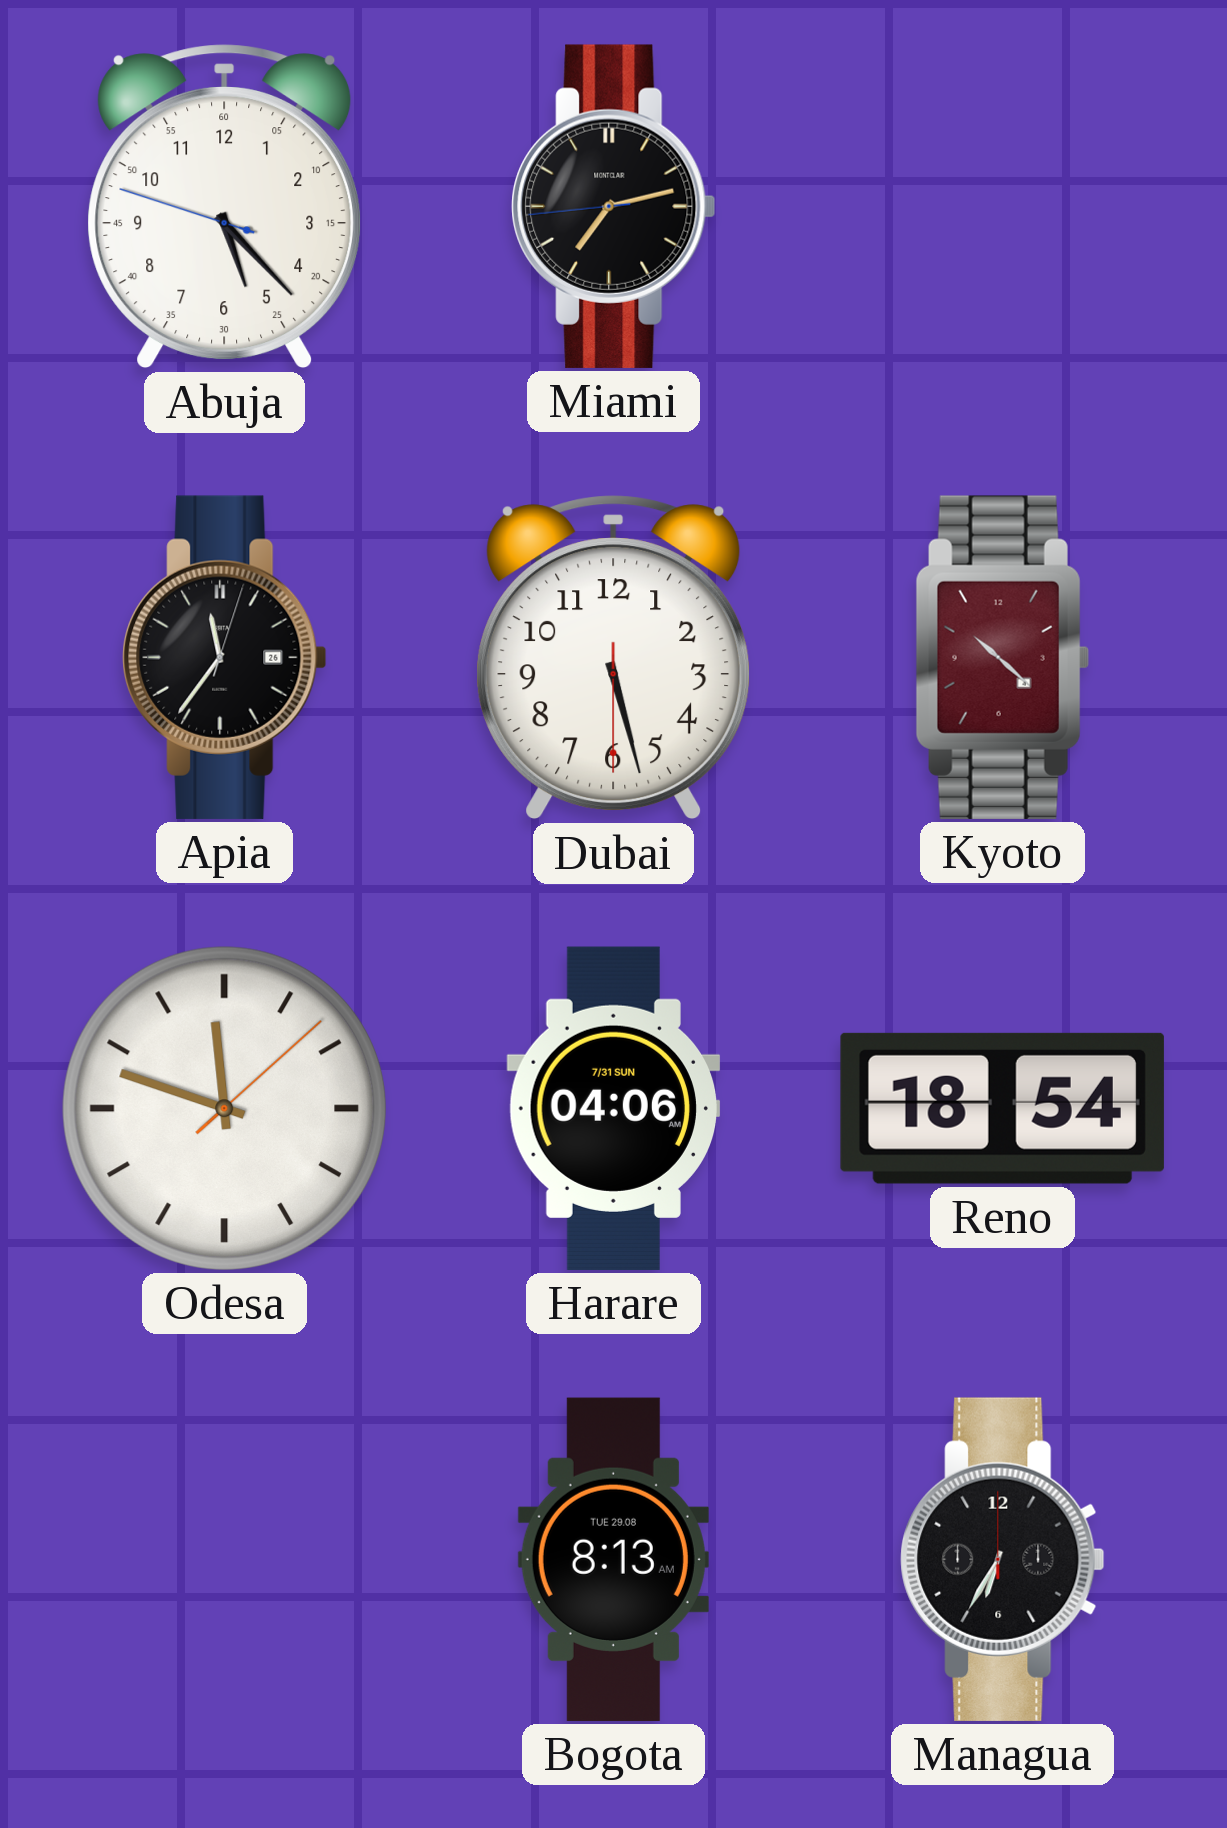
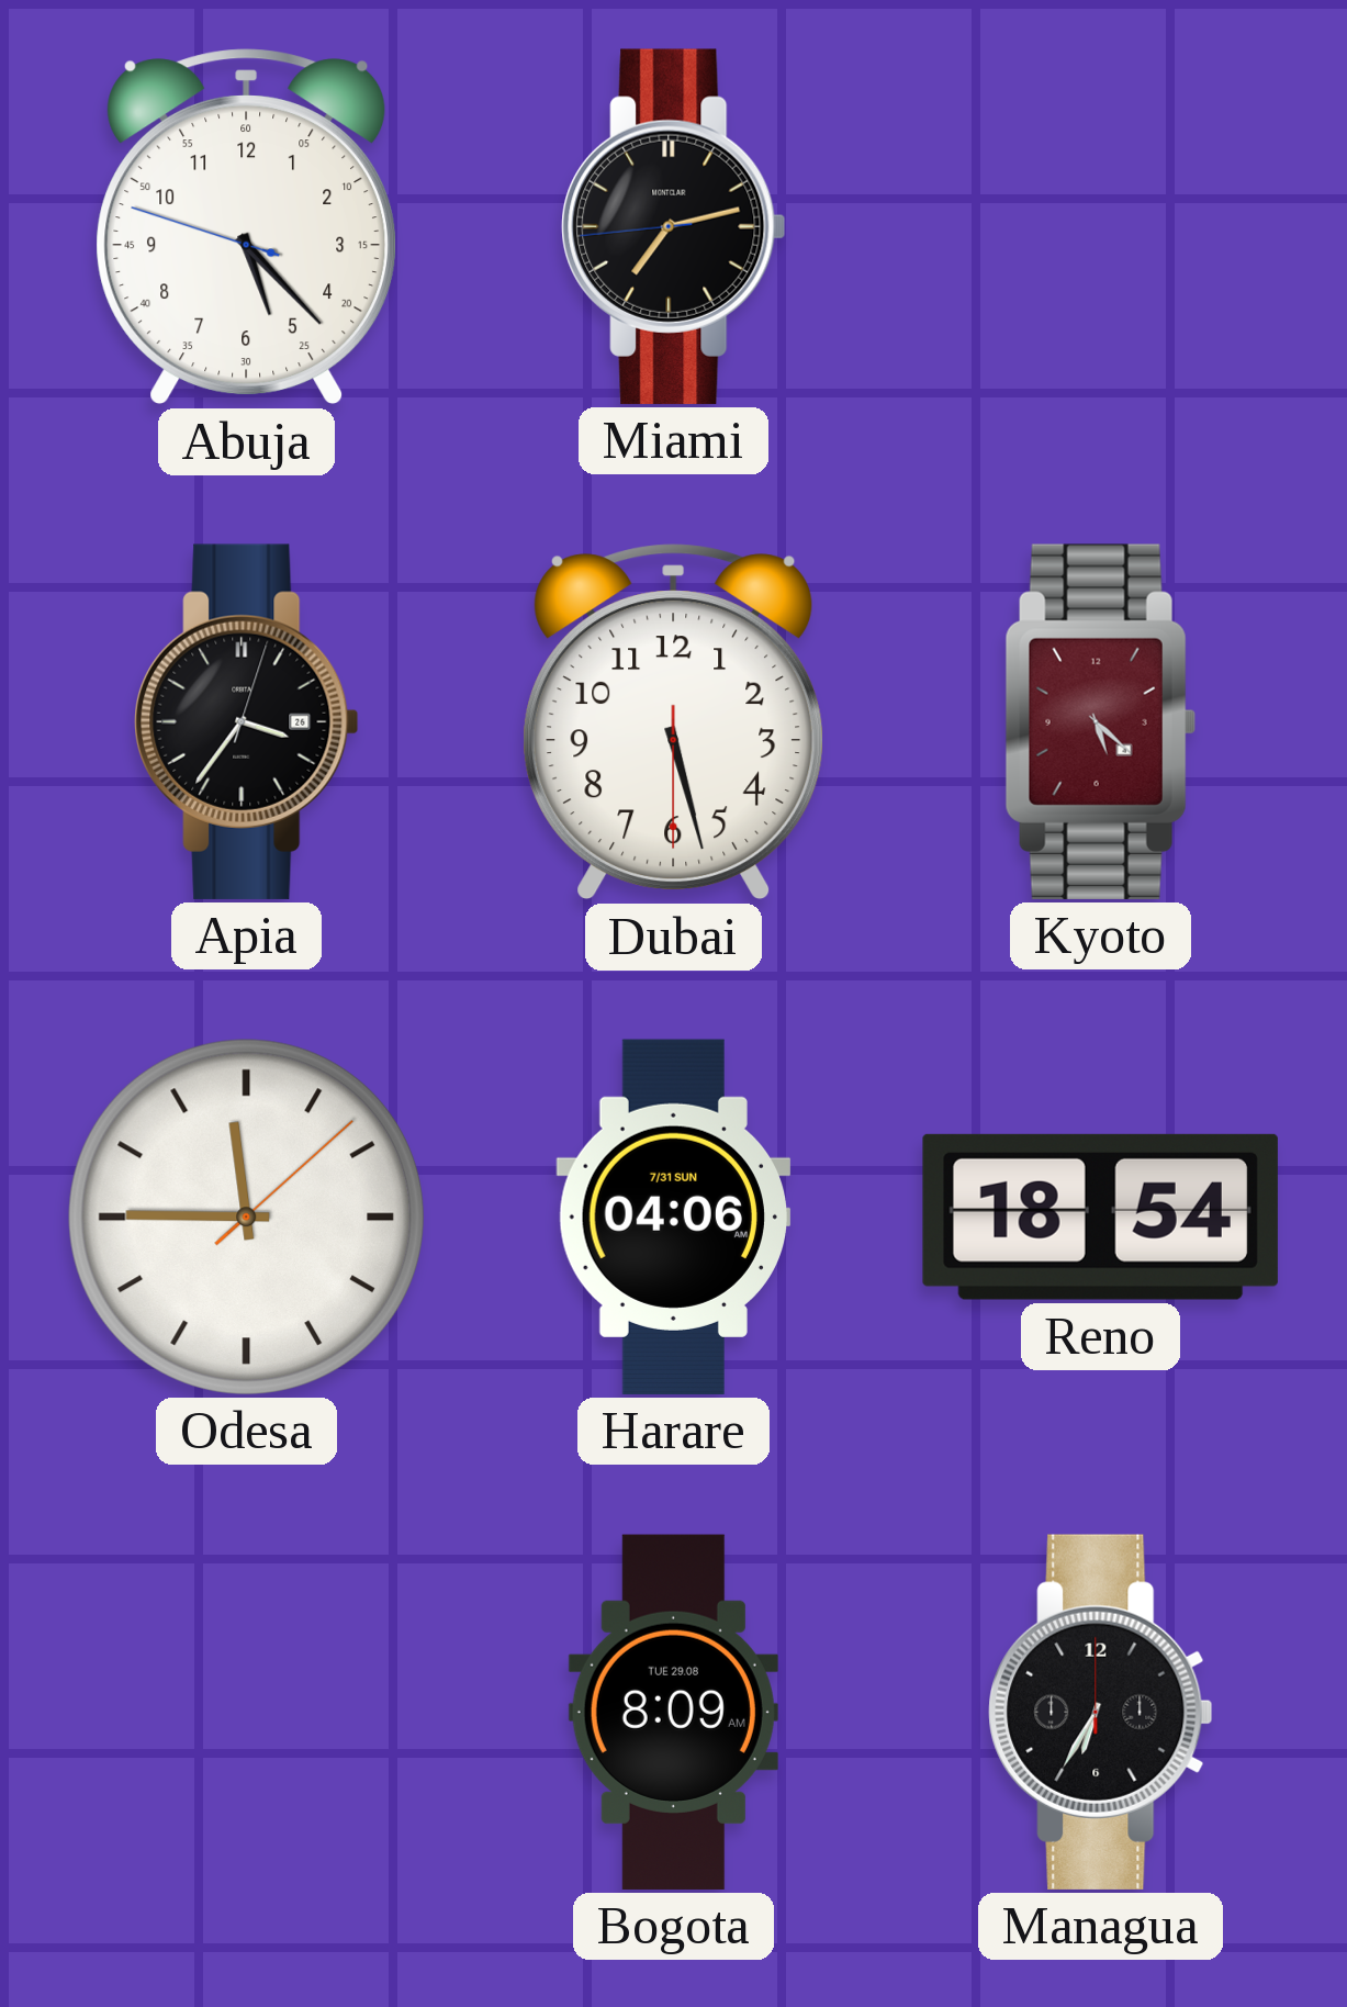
Apia: 11:36 -> 3:36
Kyoto: 10:22 -> 5:22
Odesa: 11:48 -> 11:45
Bogota: 8:13 -> 8:09
